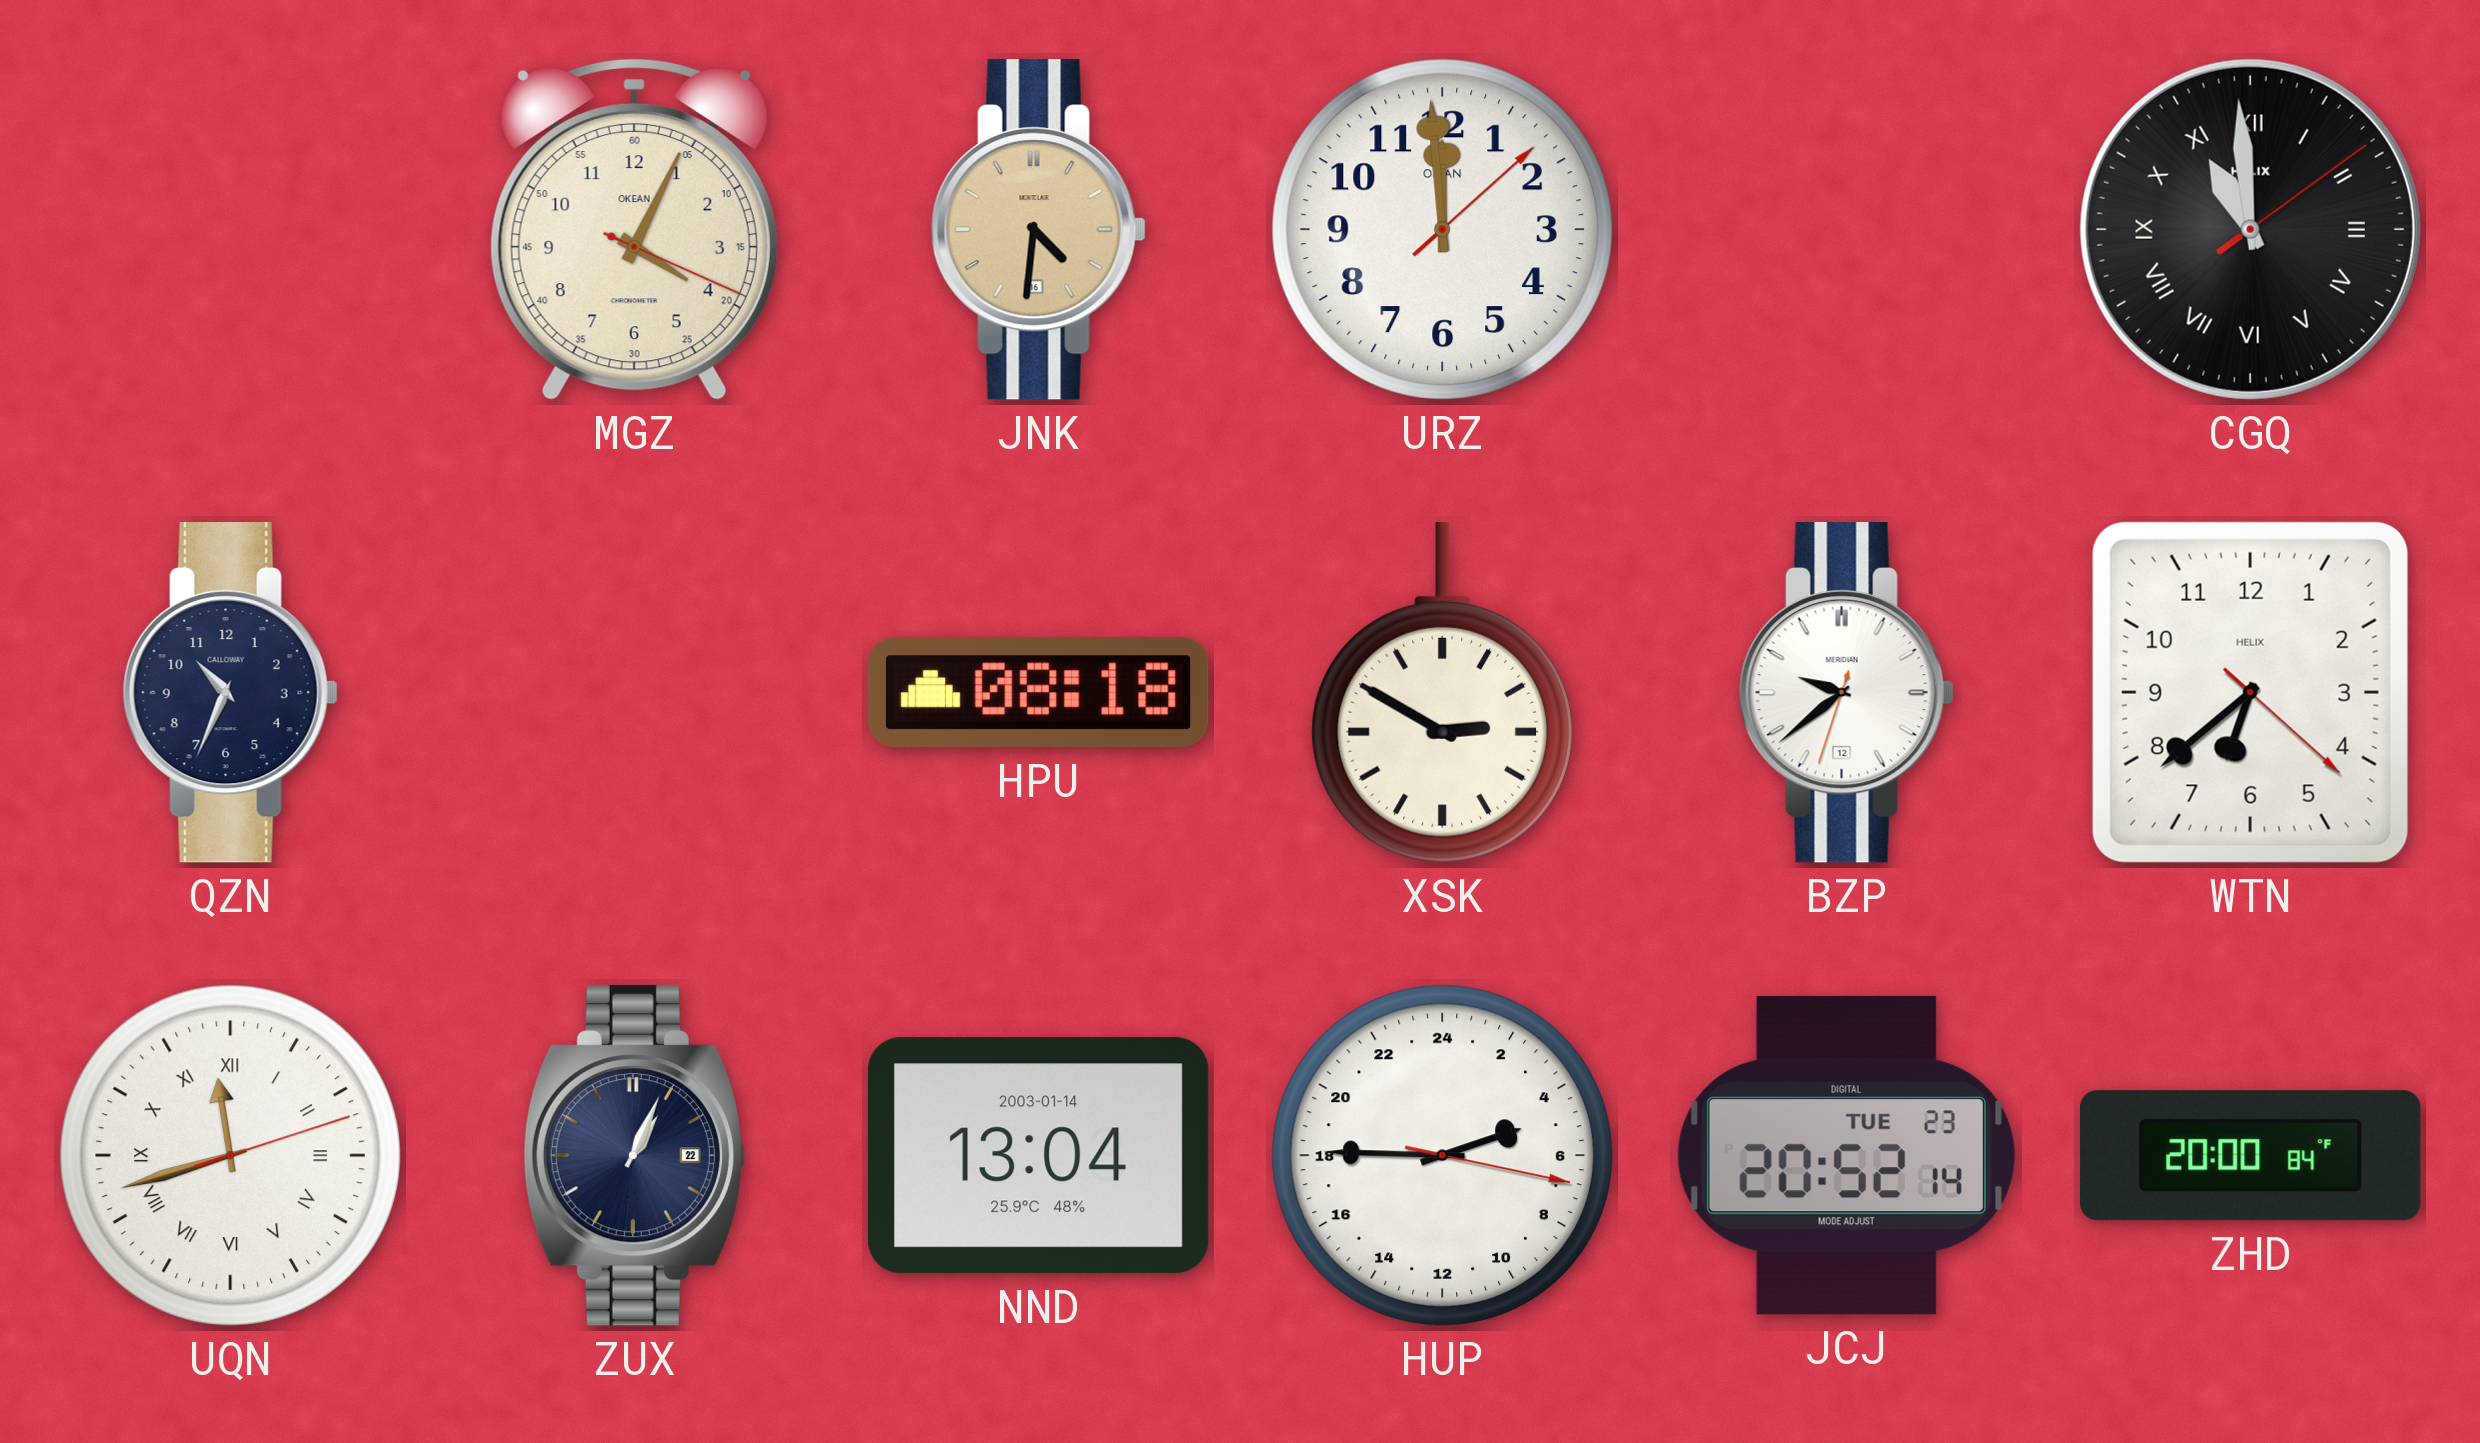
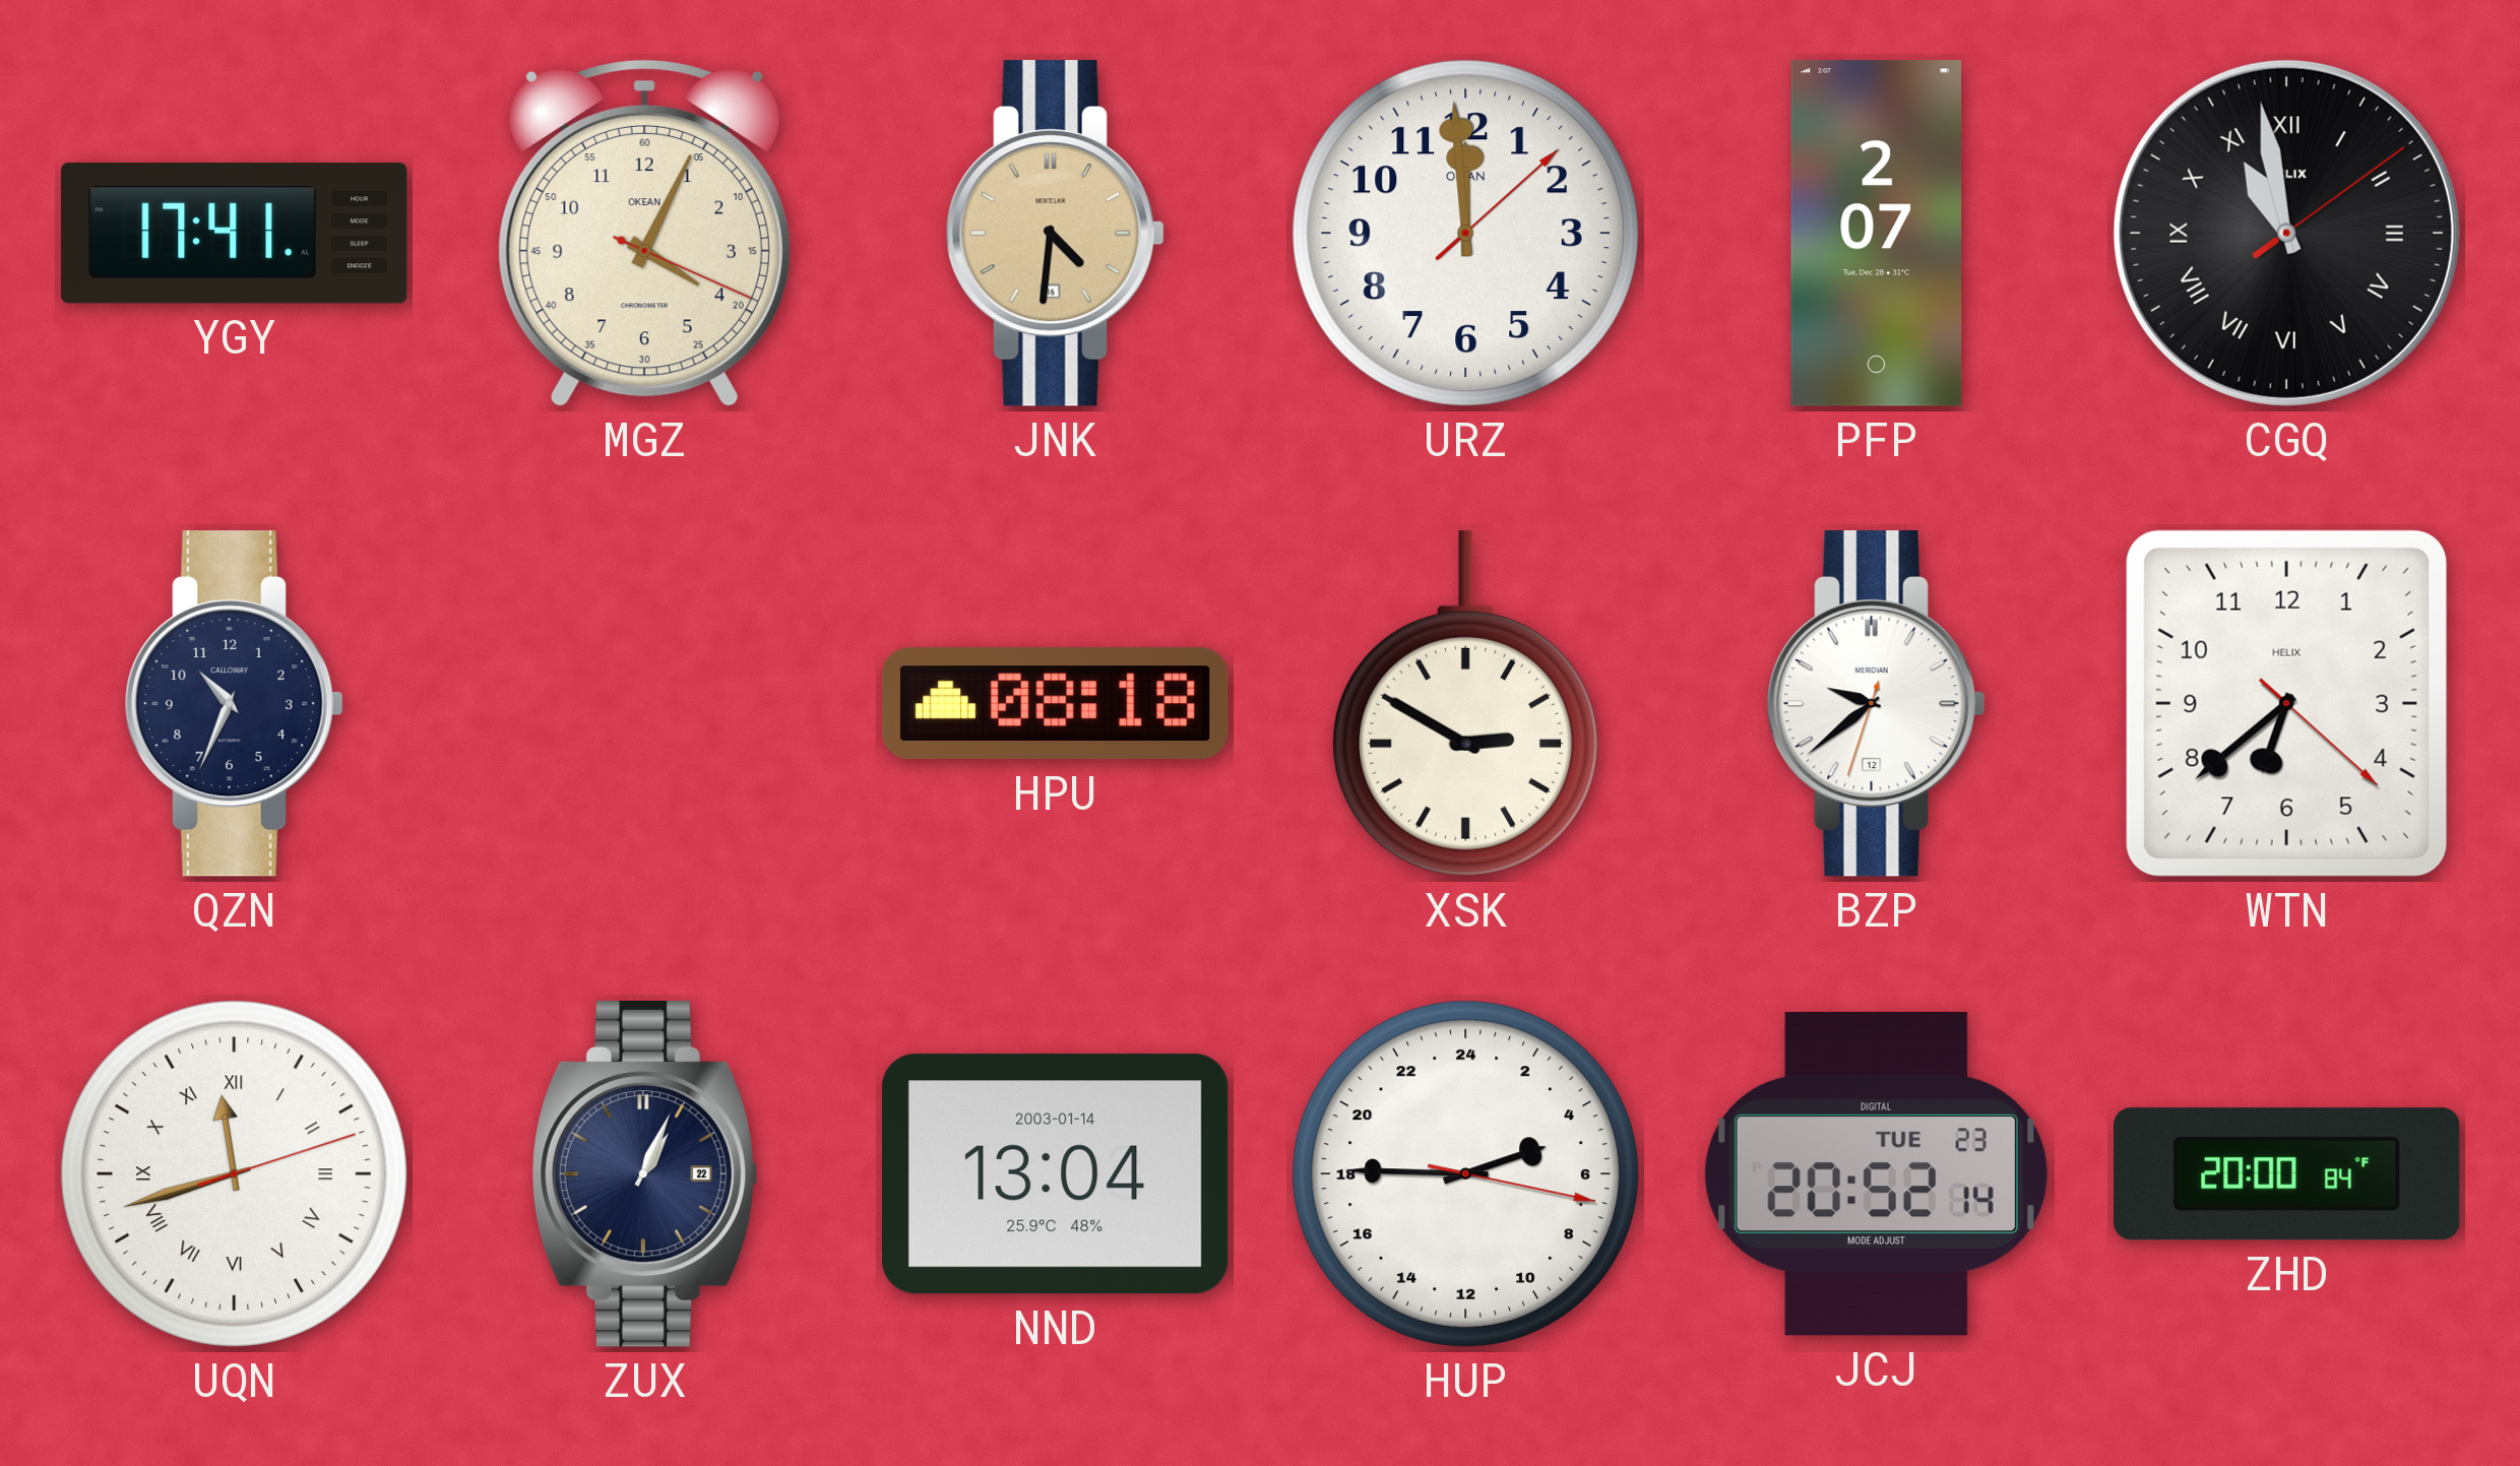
YGY: none -> 17:41
PFP: none -> 2:07
CGQ: 10:59 -> 10:58
